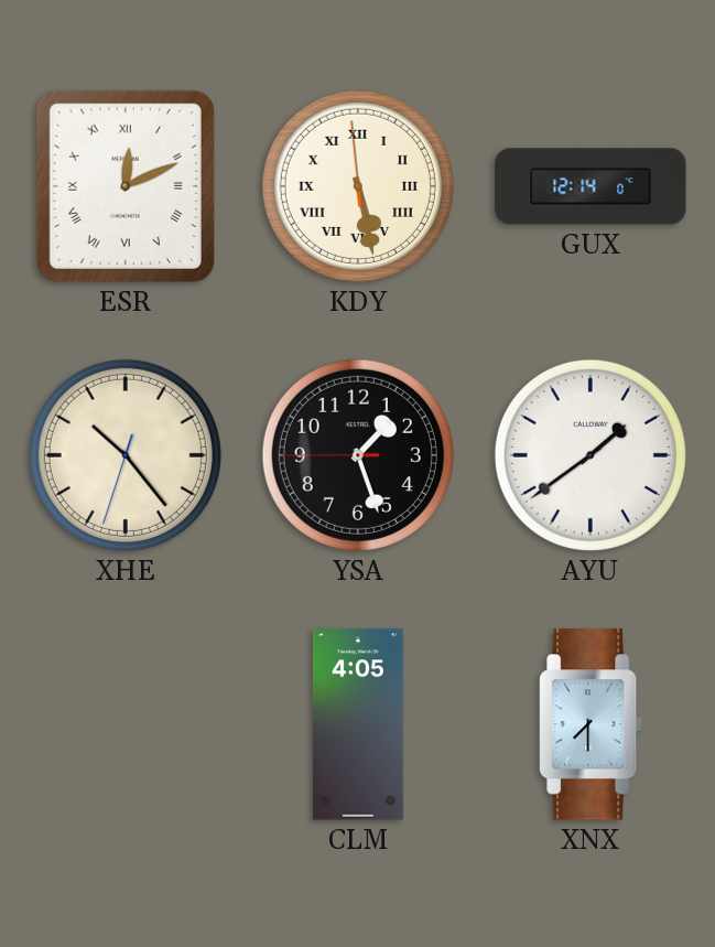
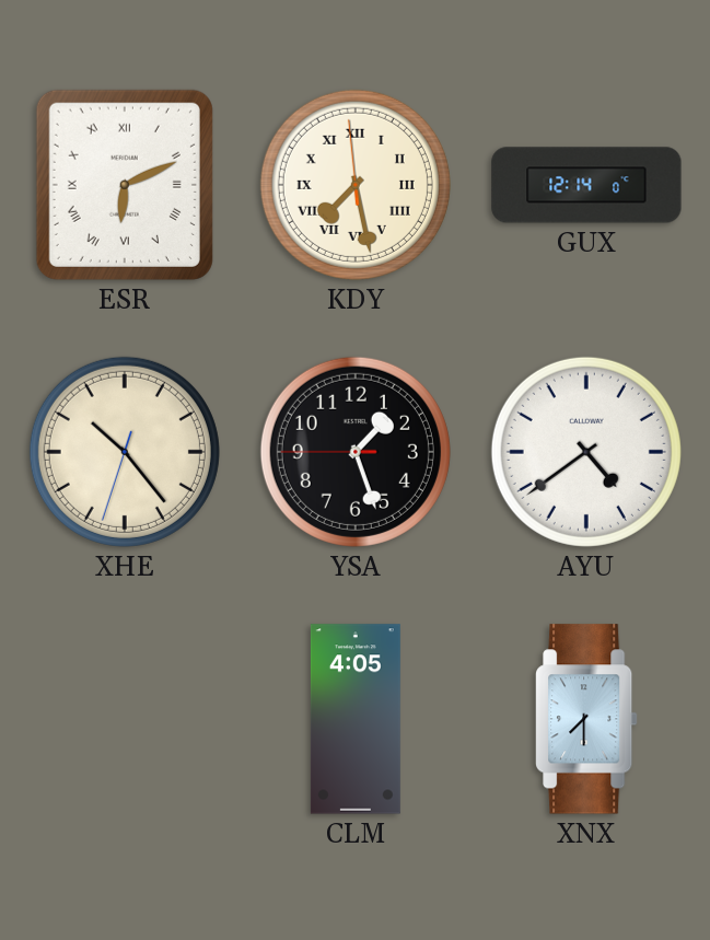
ESR: 12:11 -> 6:11
KDY: 5:27 -> 7:27
AYU: 1:39 -> 4:39
